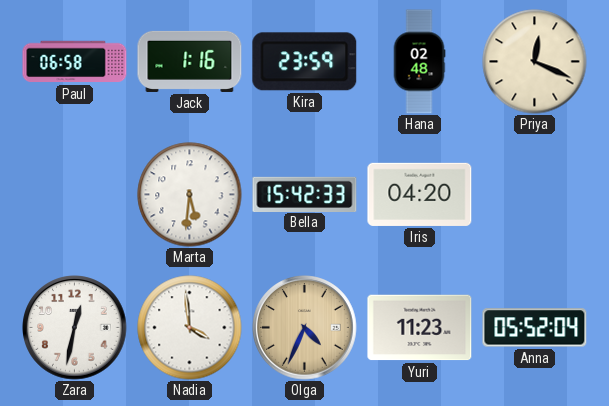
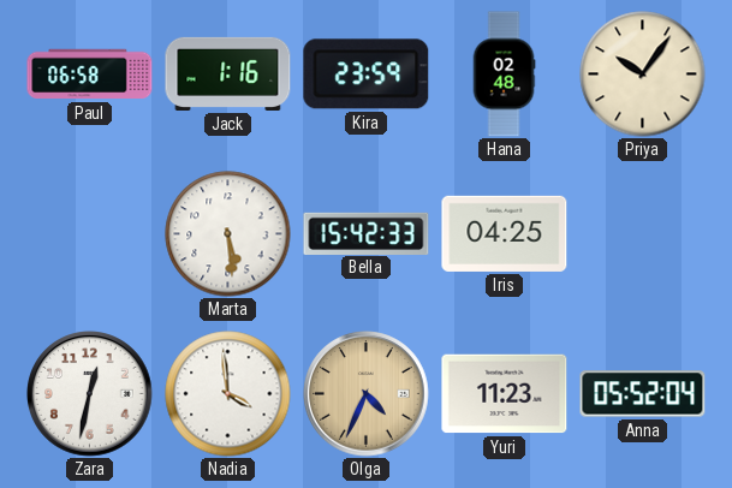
Priya: 12:19 -> 10:06
Marta: 5:31 -> 5:29
Iris: 04:20 -> 04:25
